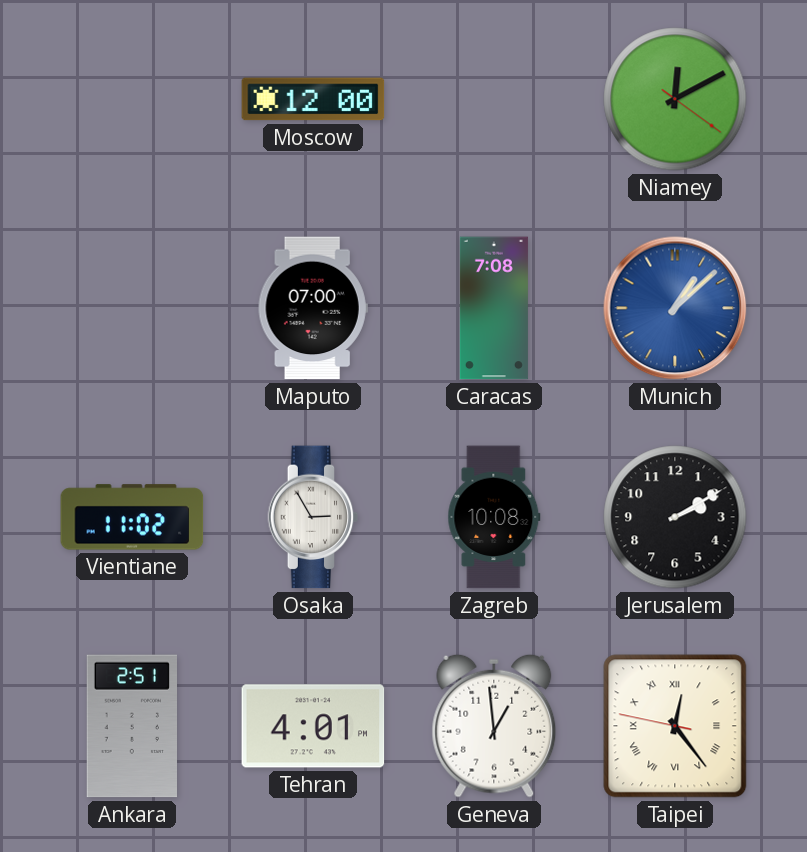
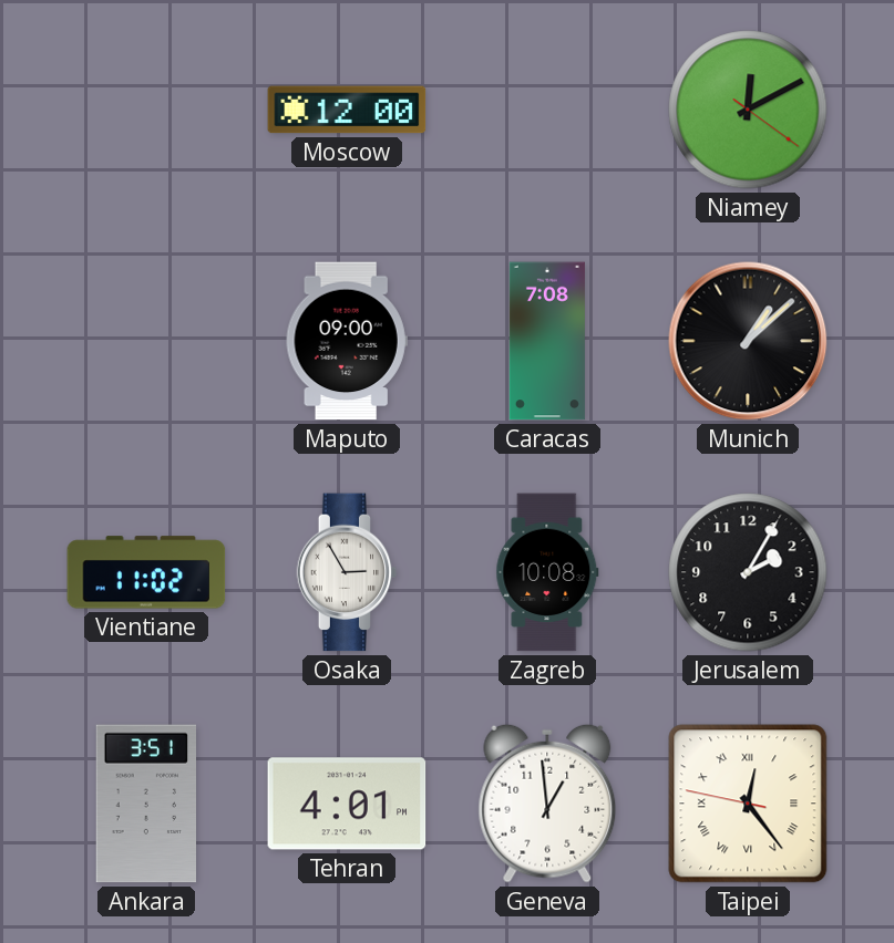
Maputo: 07:00 -> 09:00
Munich dial: blue -> black
Jerusalem: 2:10 -> 2:05
Ankara: 2:51 -> 3:51
